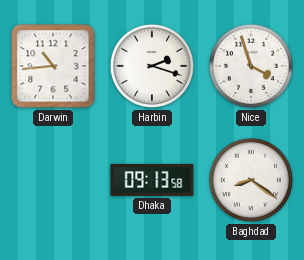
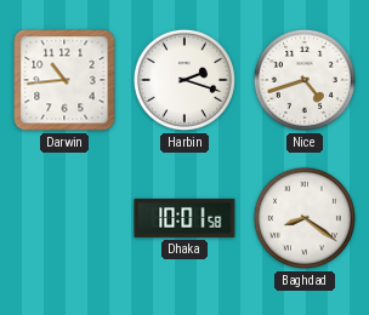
Nice: 3:57 -> 4:42
Dhaka: 09:13 -> 10:01
